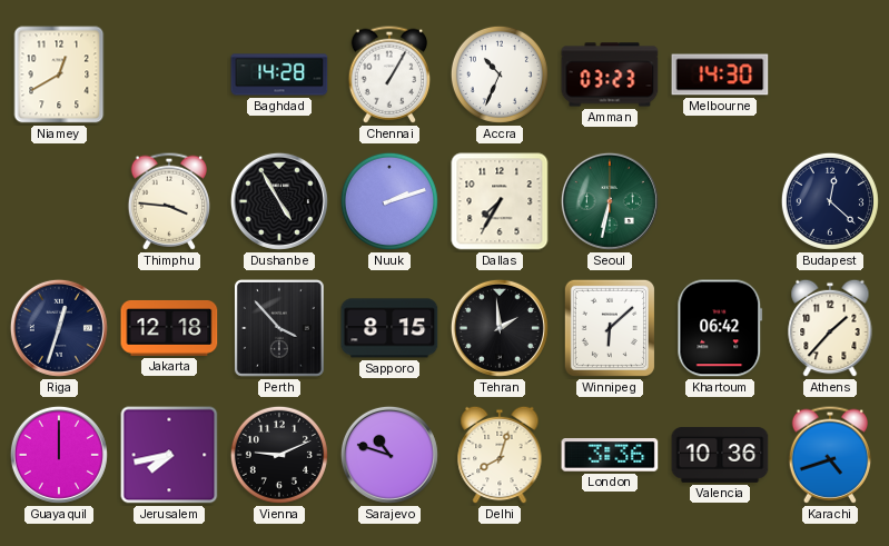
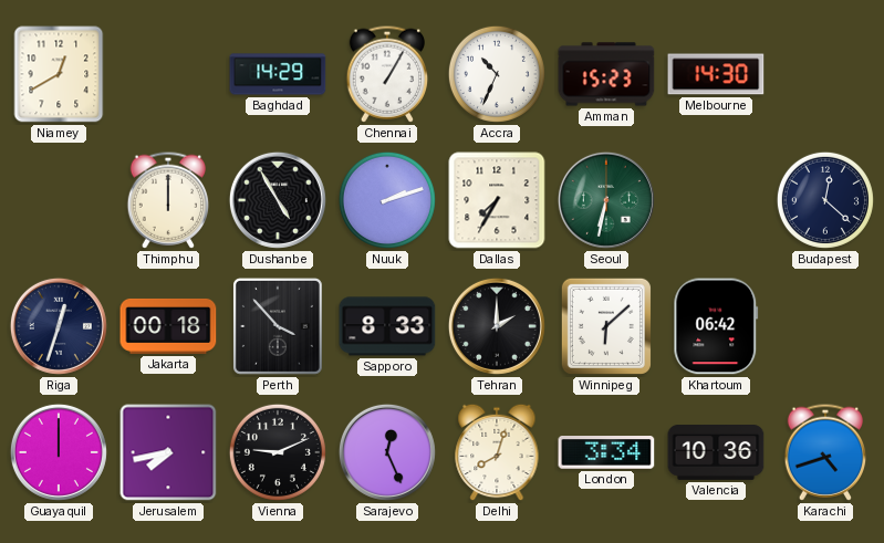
Baghdad: 14:28 -> 14:29
Amman: 03:23 -> 15:23
Thimphu: 3:46 -> 12:00
Jakarta: 12:18 -> 00:18
Sapporo: 8:15 -> 8:33
Tehran: 1:59 -> 2:00
Athens: 1:37 -> none
Sarajevo: 10:48 -> 12:26
London: 3:36 -> 3:34
